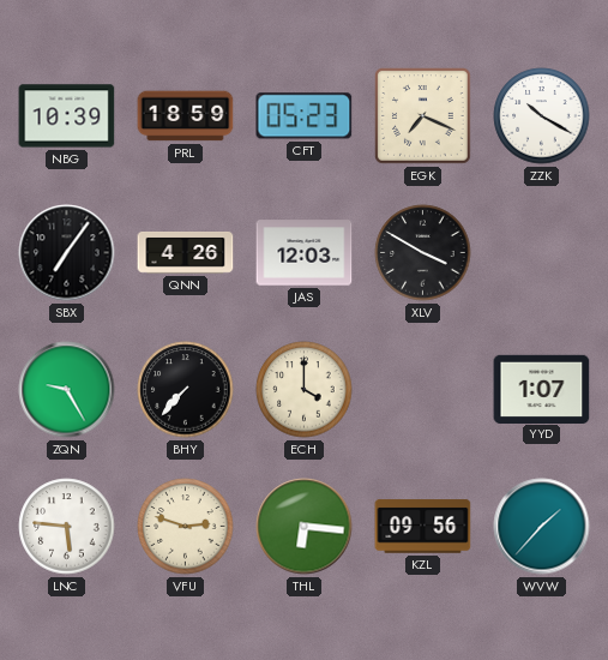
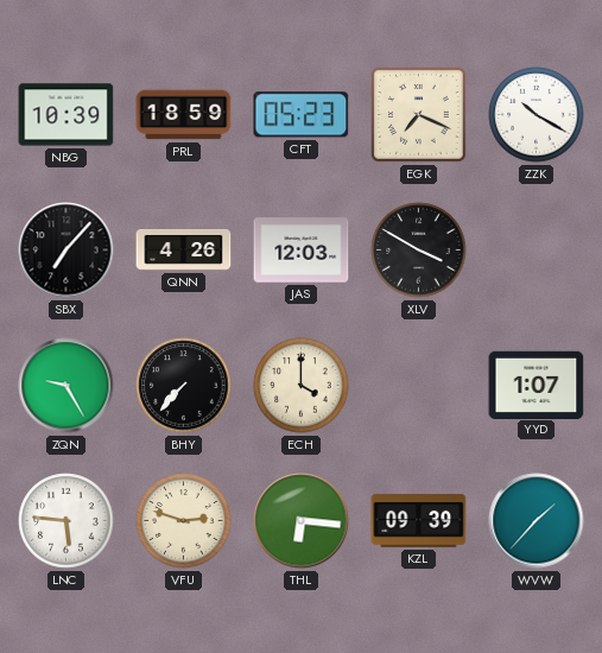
SBX: 7:06 -> 7:07
KZL: 09:56 -> 09:39
